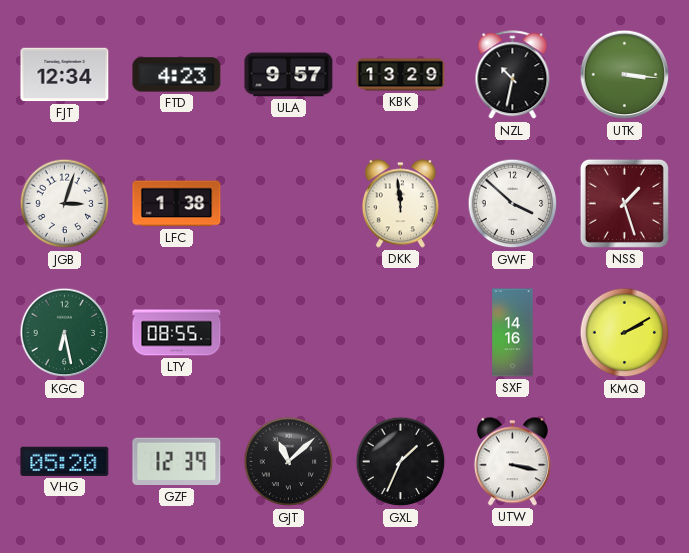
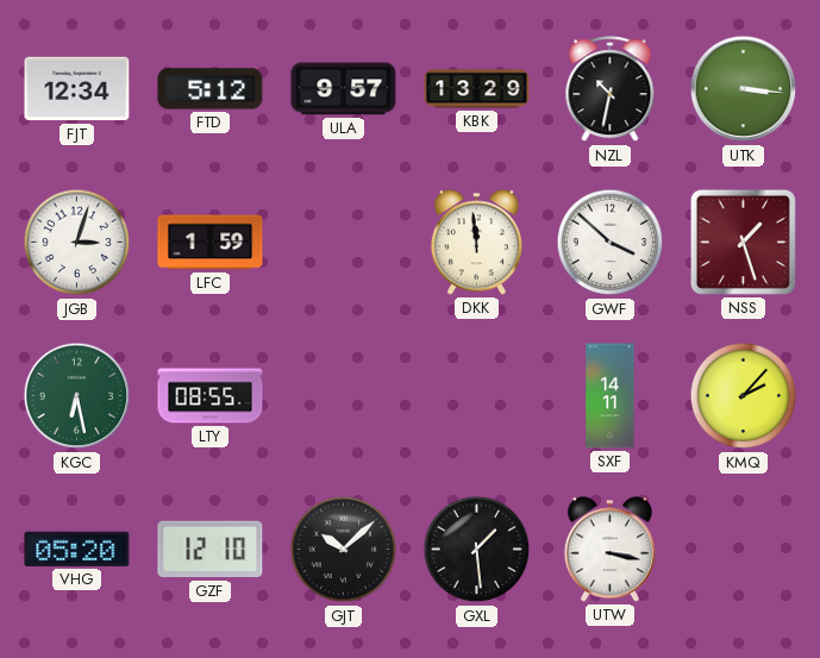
FTD: 4:23 -> 5:12
LFC: 1:38 -> 1:59
SXF: 14:16 -> 14:11
KMQ: 2:10 -> 2:07
GZF: 12:39 -> 12:10
GJT: 11:08 -> 10:08
GXL: 1:34 -> 1:29
